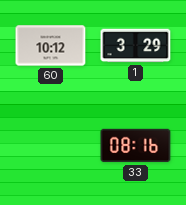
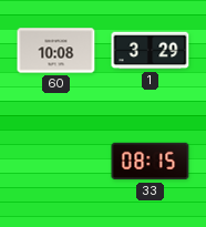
60: 10:12 -> 10:08
33: 08:16 -> 08:15
